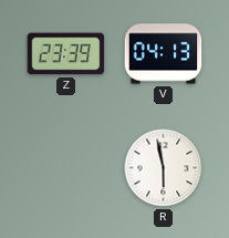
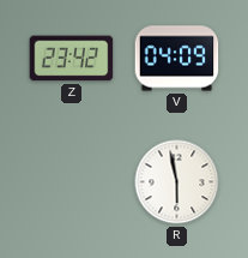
Z: 23:39 -> 23:42
V: 04:13 -> 04:09
